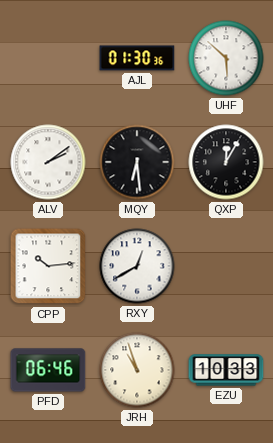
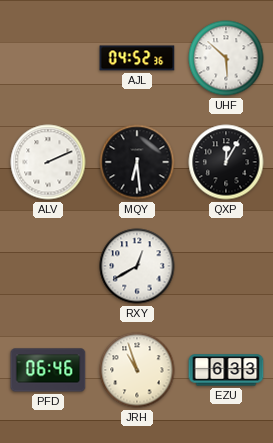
AJL: 01:30 -> 04:52
ALV: 2:09 -> 2:11
CPP: 10:14 -> none
EZU: 10:33 -> 6:33
